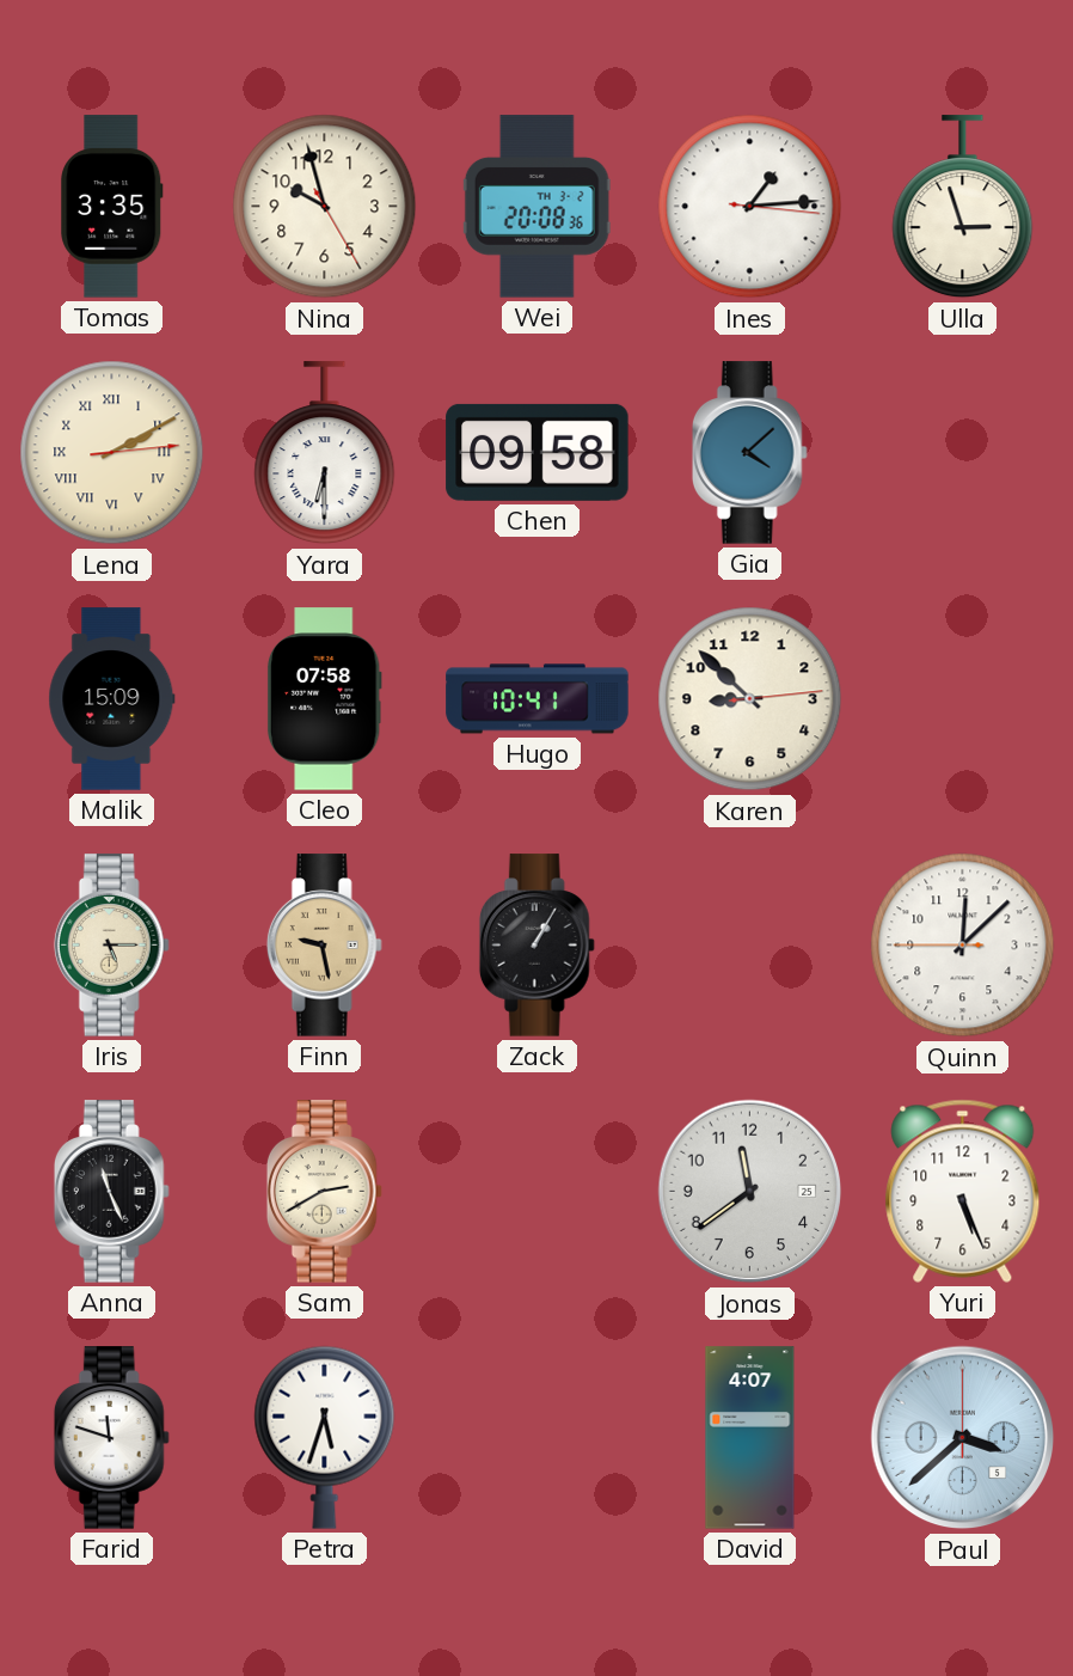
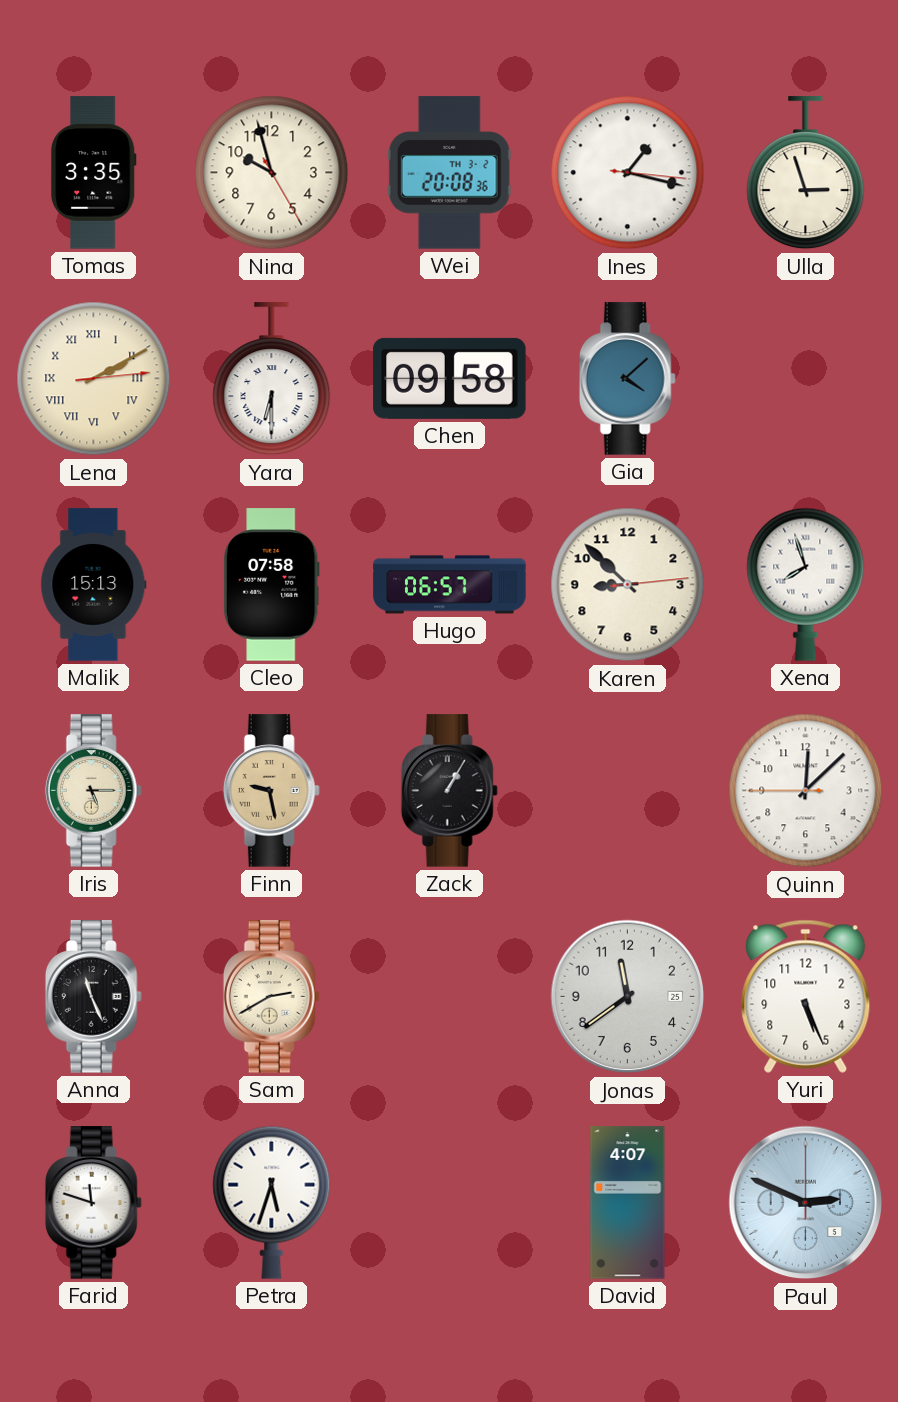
Ines: 1:14 -> 1:17
Malik: 15:09 -> 15:13
Hugo: 10:41 -> 06:57
Xena: none -> 7:57
Paul: 3:38 -> 2:49
